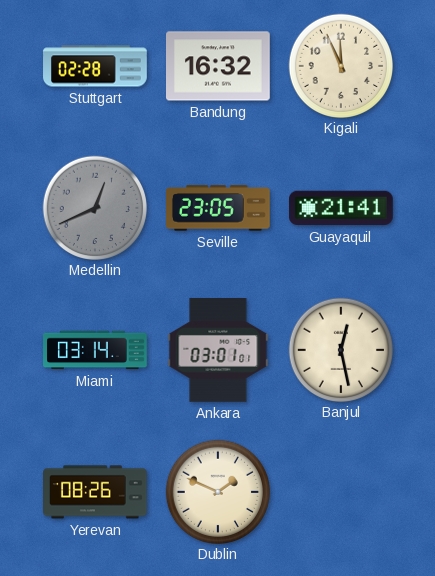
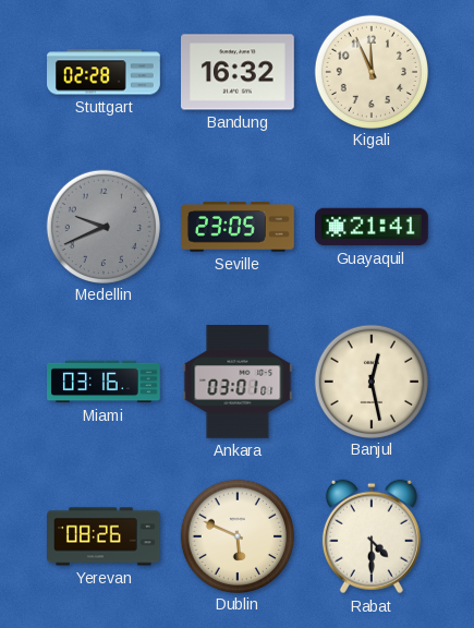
Medellin: 12:41 -> 9:41
Miami: 03:14 -> 03:16
Dublin: 1:49 -> 5:49
Rabat: none -> 4:30
